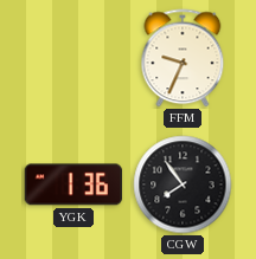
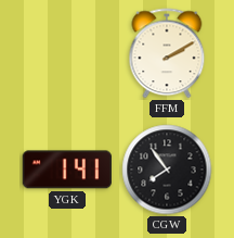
FFM: 9:34 -> 2:10
YGK: 1:36 -> 1:41
